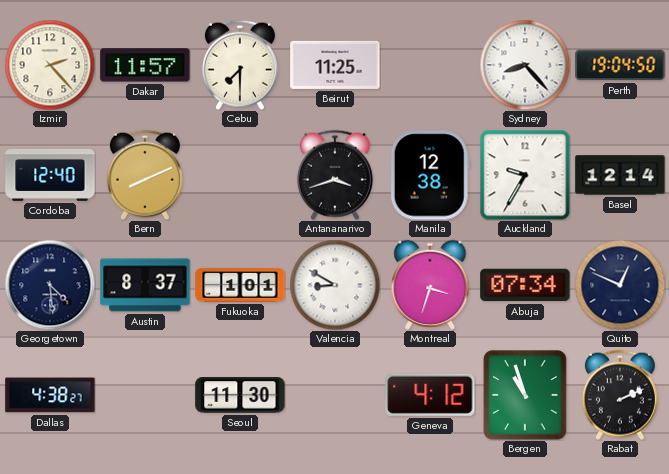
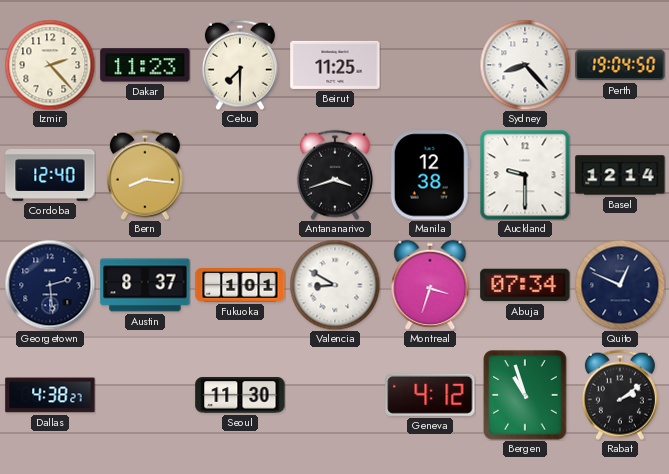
Dakar: 11:57 -> 11:23
Bern: 8:11 -> 8:16
Auckland: 9:35 -> 9:30
Georgetown: 4:29 -> 2:29
Rabat: 2:11 -> 2:09
